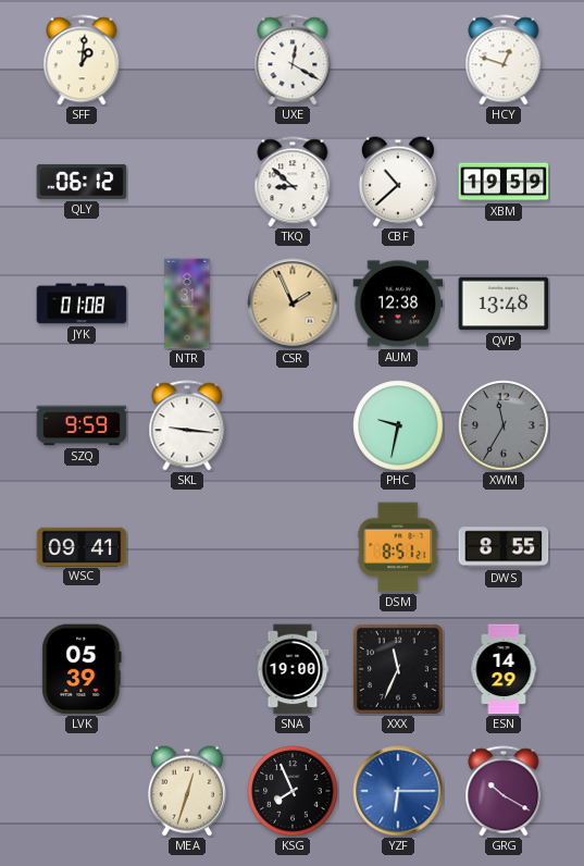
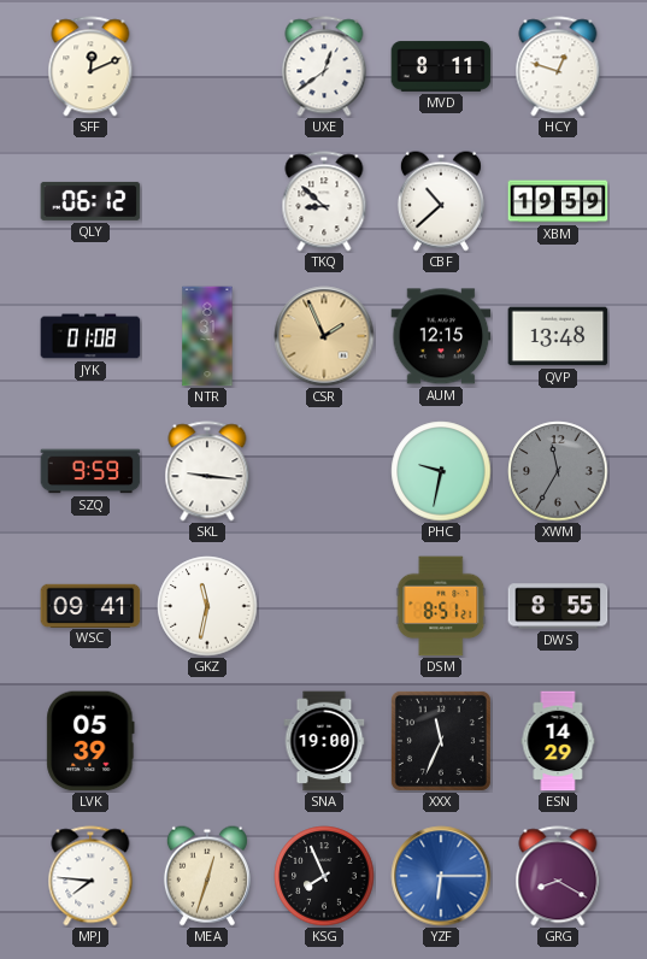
SFF: 1:01 -> 12:11
UXE: 12:20 -> 12:39
MVD: none -> 8:11
AUM: 12:38 -> 12:15
GKZ: none -> 11:32
MPJ: none -> 7:46
GRG: 10:20 -> 8:20
